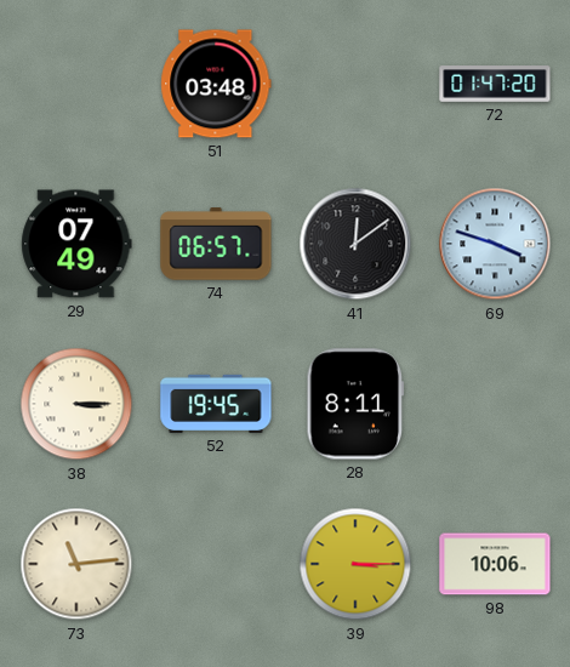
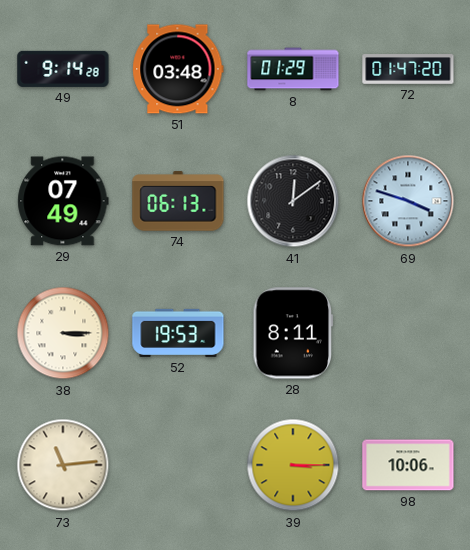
49: none -> 9:14
8: none -> 01:29
74: 06:57 -> 06:13
52: 19:45 -> 19:53
